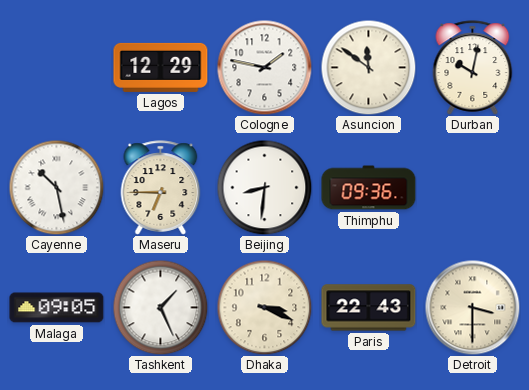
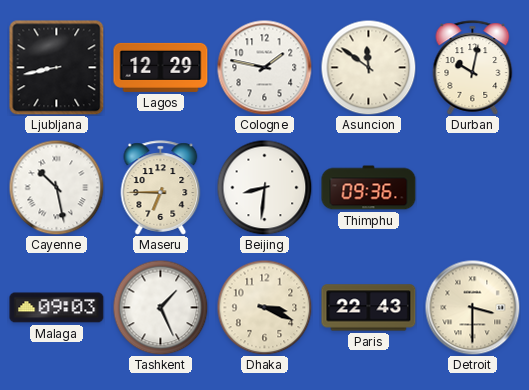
Ljubljana: none -> 8:43
Malaga: 09:05 -> 09:03
